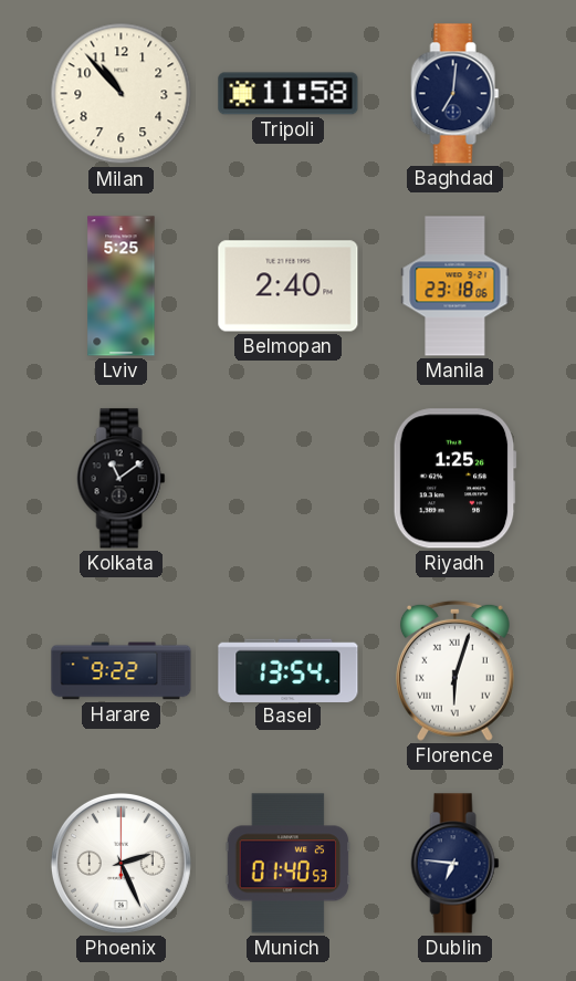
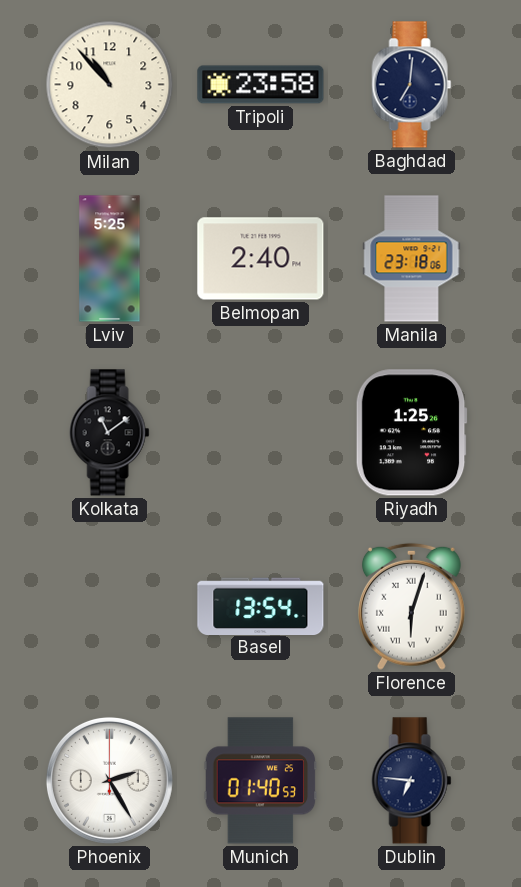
Tripoli: 11:58 -> 23:58
Harare: 9:22 -> none
Phoenix: 2:26 -> 2:25
